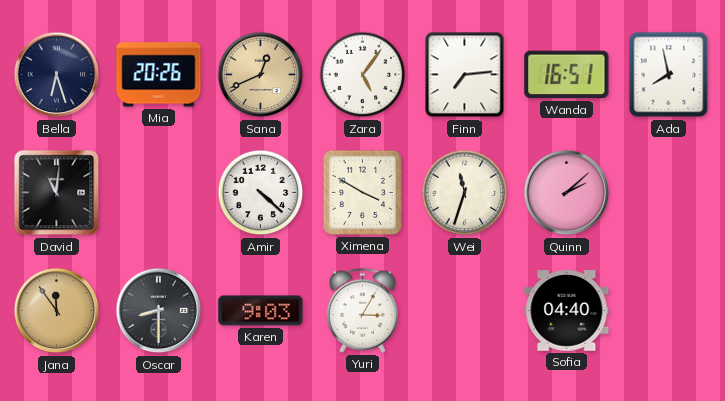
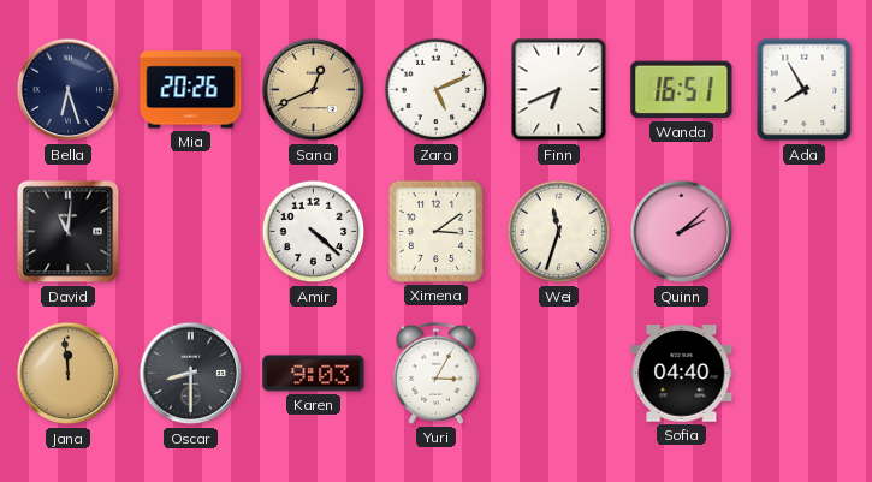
Zara: 5:06 -> 5:11
Finn: 7:14 -> 6:41
Ada: 7:58 -> 7:55
Ximena: 3:50 -> 3:09
Jana: 11:54 -> 11:59
